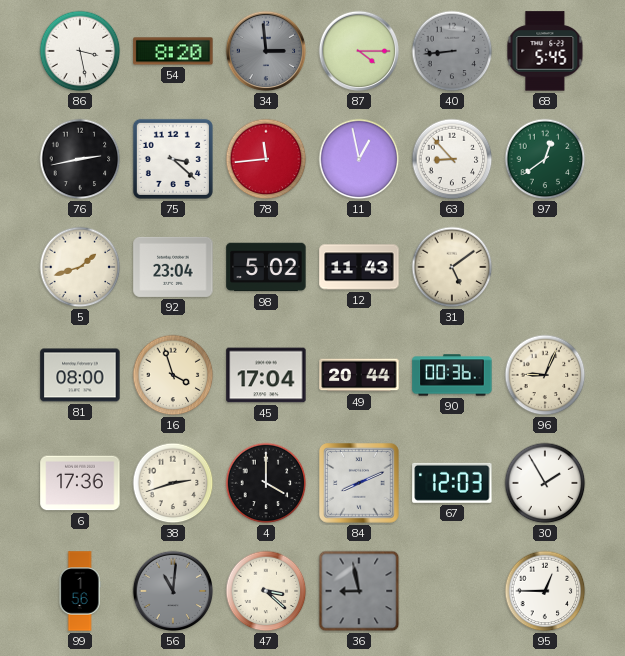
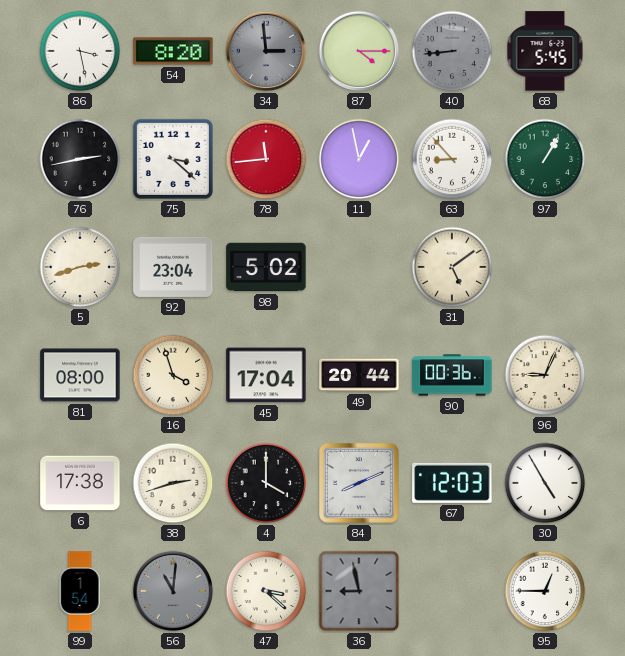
97: 12:39 -> 1:05
5: 1:42 -> 2:42
12: 11:43 -> none
6: 17:36 -> 17:38
30: 1:55 -> 4:55
99: 1:56 -> 1:54
